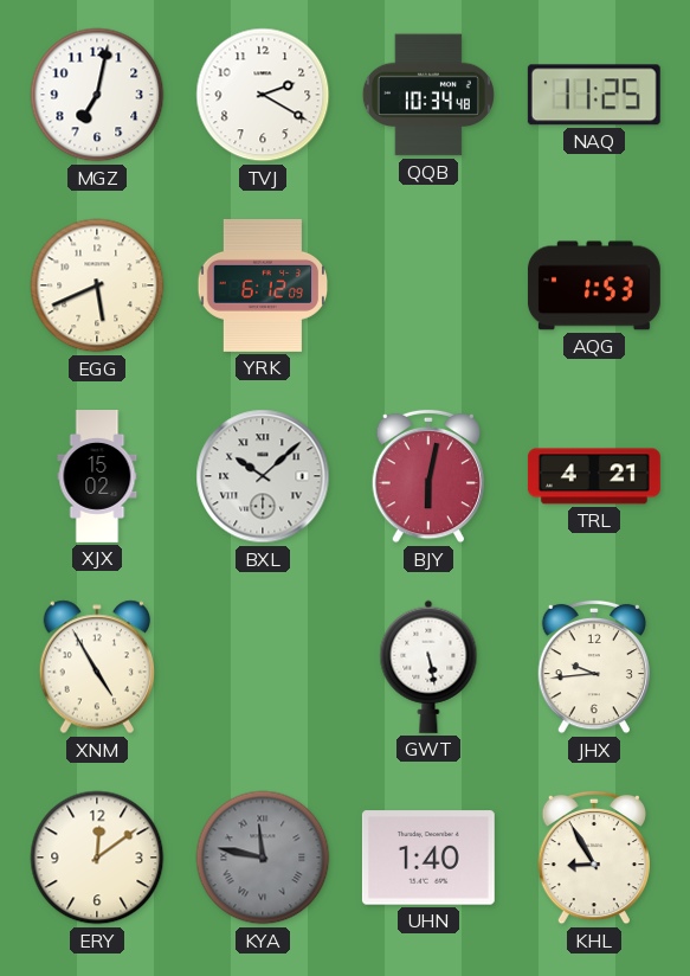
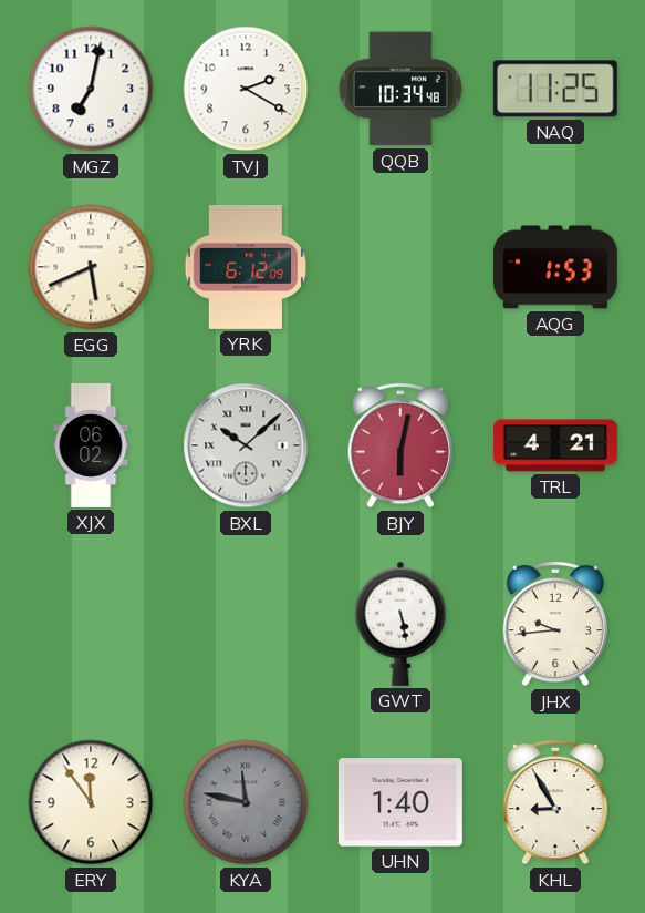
XJX: 15:02 -> 06:02
XNM: 4:55 -> none
ERY: 12:09 -> 11:54
